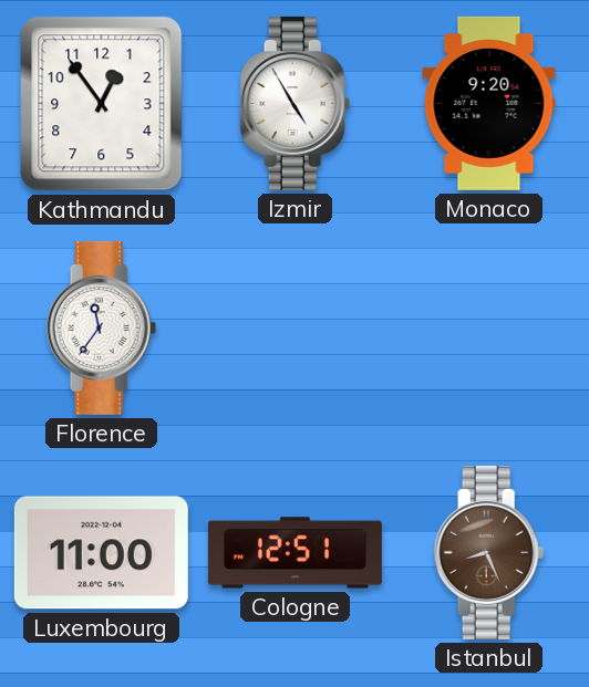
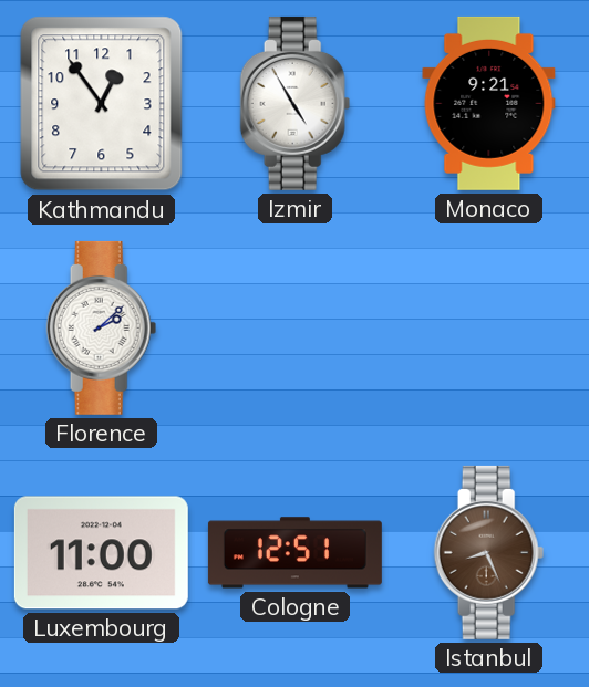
Monaco: 9:20 -> 9:21
Florence: 11:36 -> 2:08
